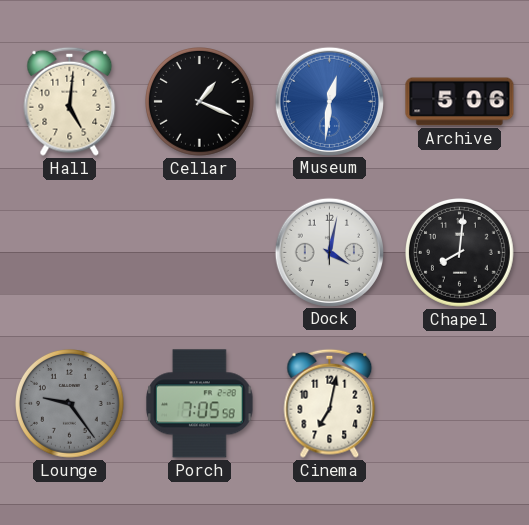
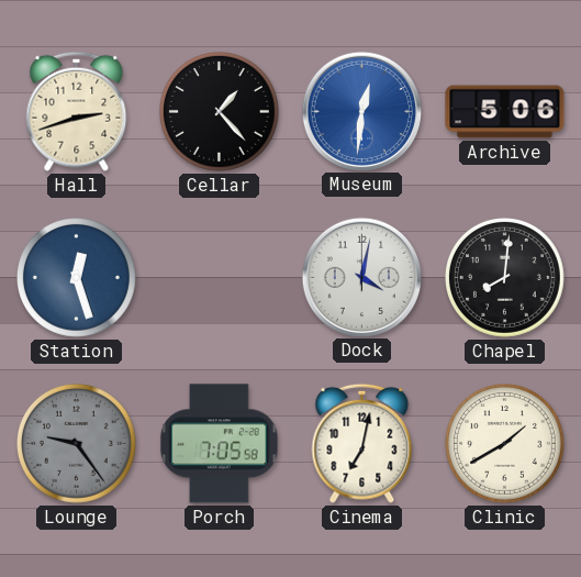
Hall: 5:01 -> 2:42
Cellar: 1:19 -> 1:23
Station: none -> 12:27
Clinic: none -> 1:40
